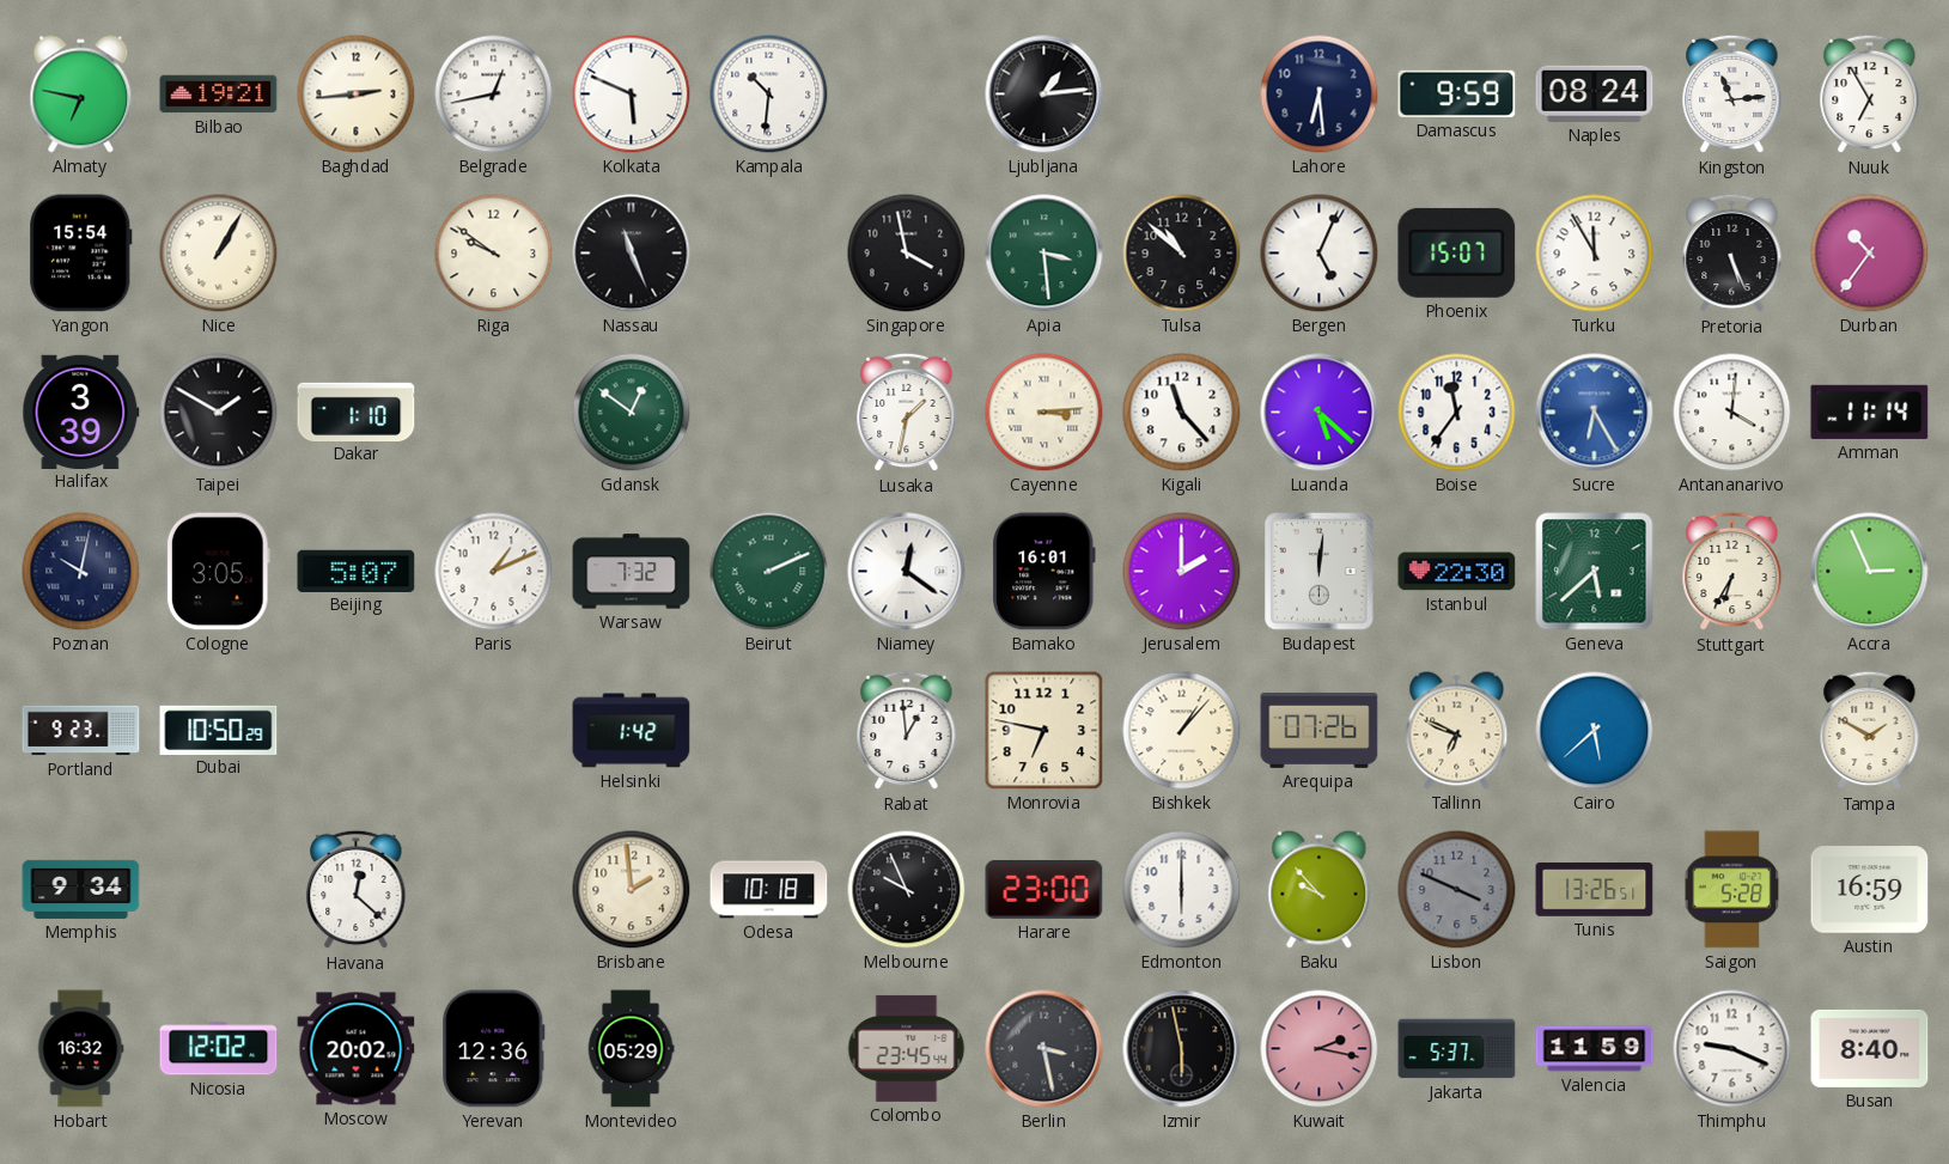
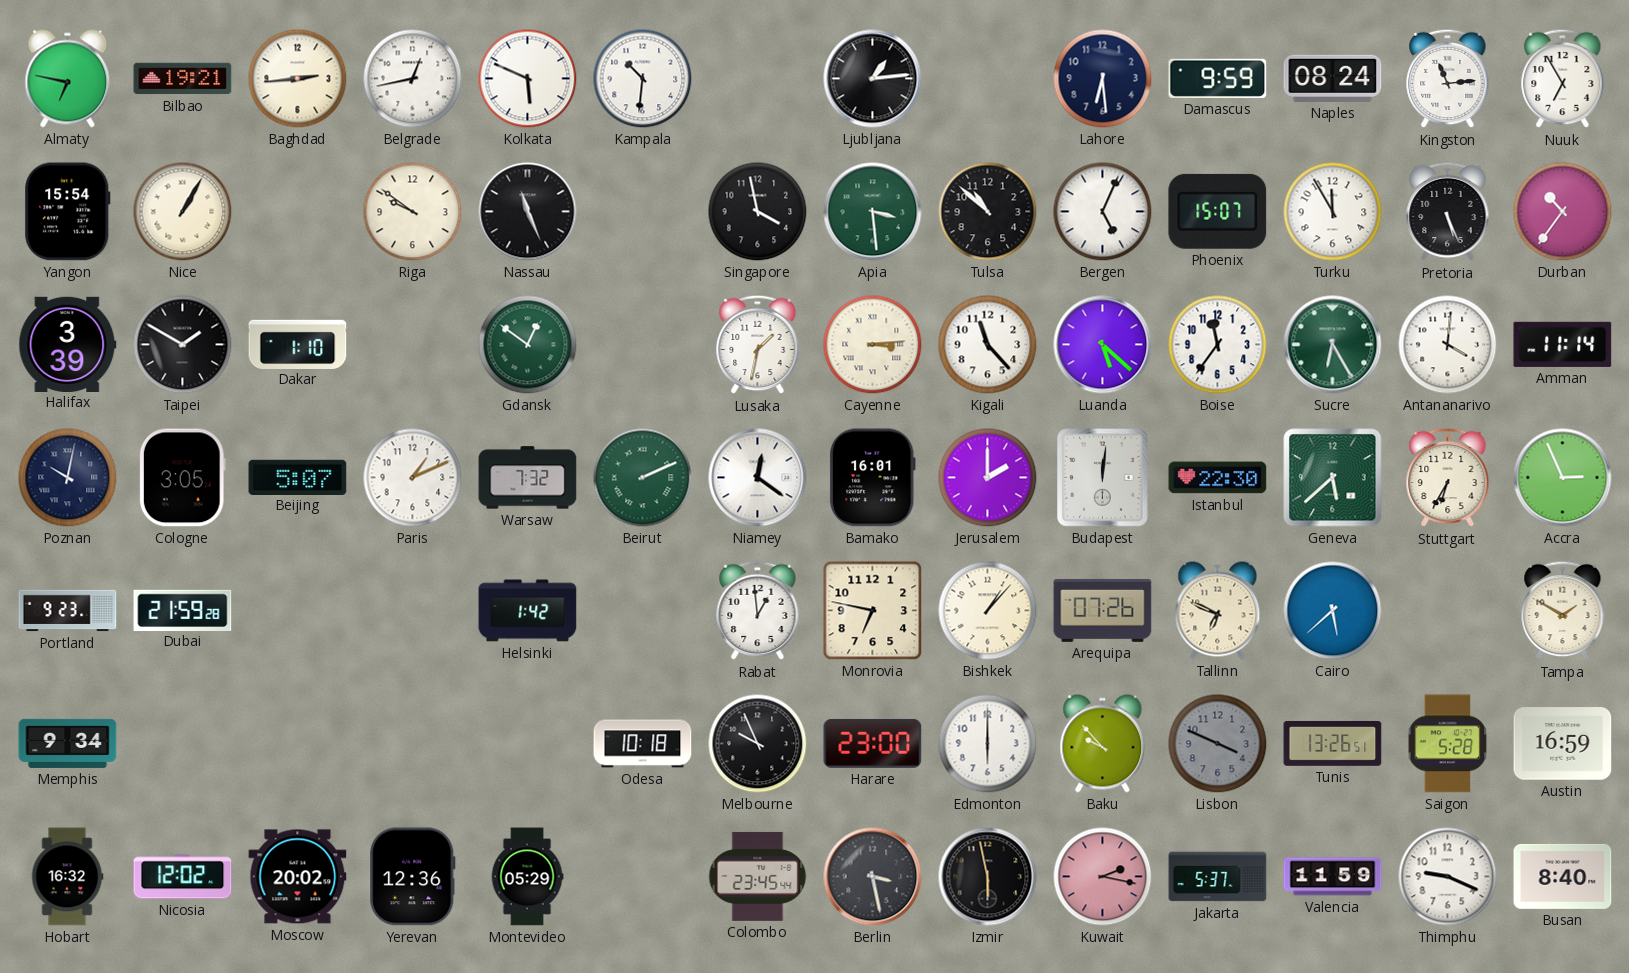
Sucre dial: blue -> green
Dubai: 10:50 -> 21:59
Havana: 12:22 -> none
Brisbane: 1:59 -> none
